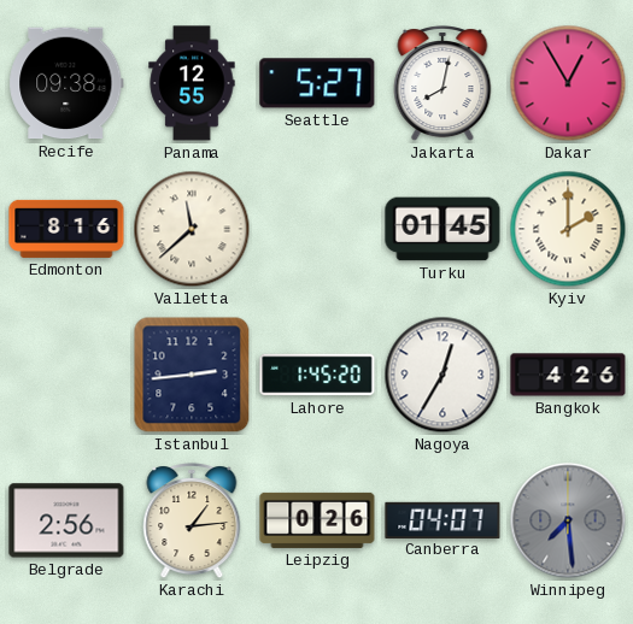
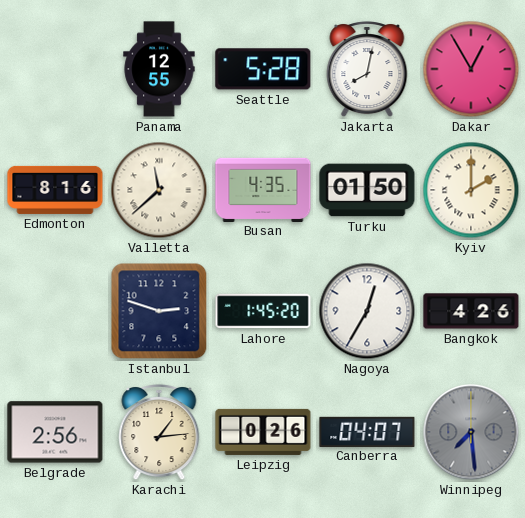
Recife: 09:38 -> none
Seattle: 5:27 -> 5:28
Busan: none -> 4:35
Turku: 01:45 -> 01:50
Istanbul: 2:44 -> 2:48
